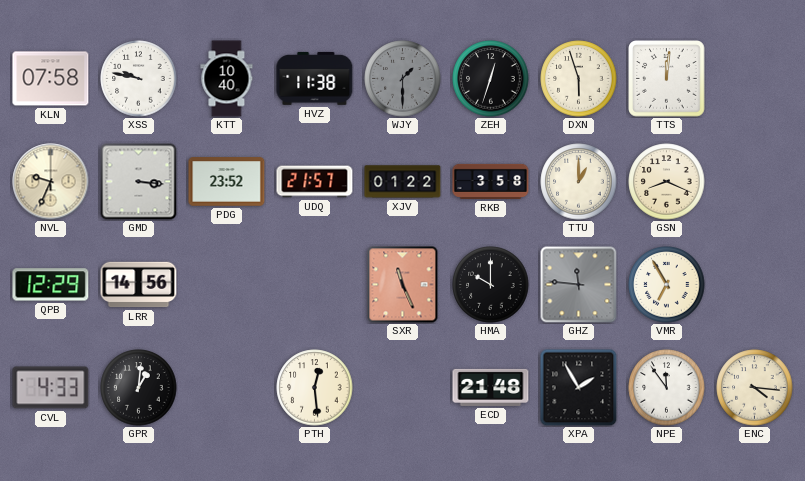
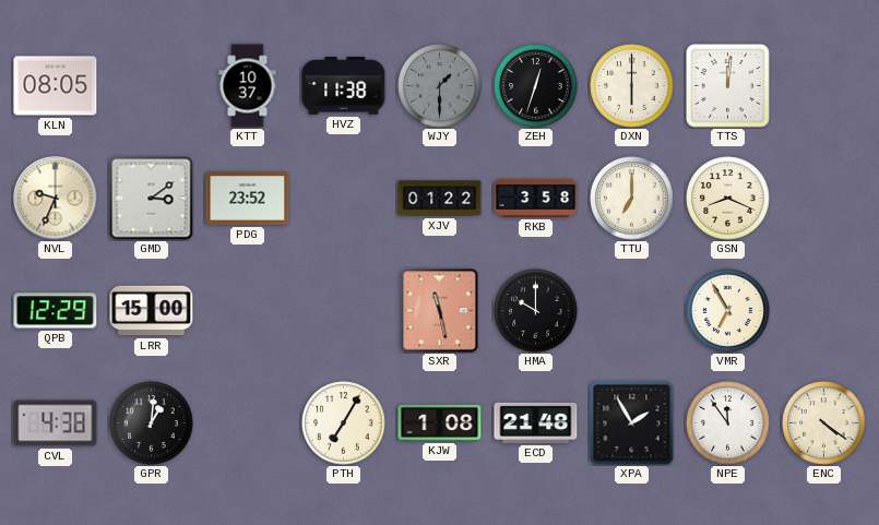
KLN: 07:58 -> 08:05
XSS: 9:47 -> none
KTT: 10:40 -> 10:37
DXN: 5:57 -> 6:00
GMD: 3:16 -> 3:09
UDQ: 21:57 -> none
TTU: 1:00 -> 7:00
LRR: 14:56 -> 15:00
SXR: 11:26 -> 11:28
GHZ: 11:46 -> none
CVL: 4:33 -> 4:38
PTH: 12:29 -> 7:05
KJW: none -> 1:08
ENC: 4:16 -> 4:21
